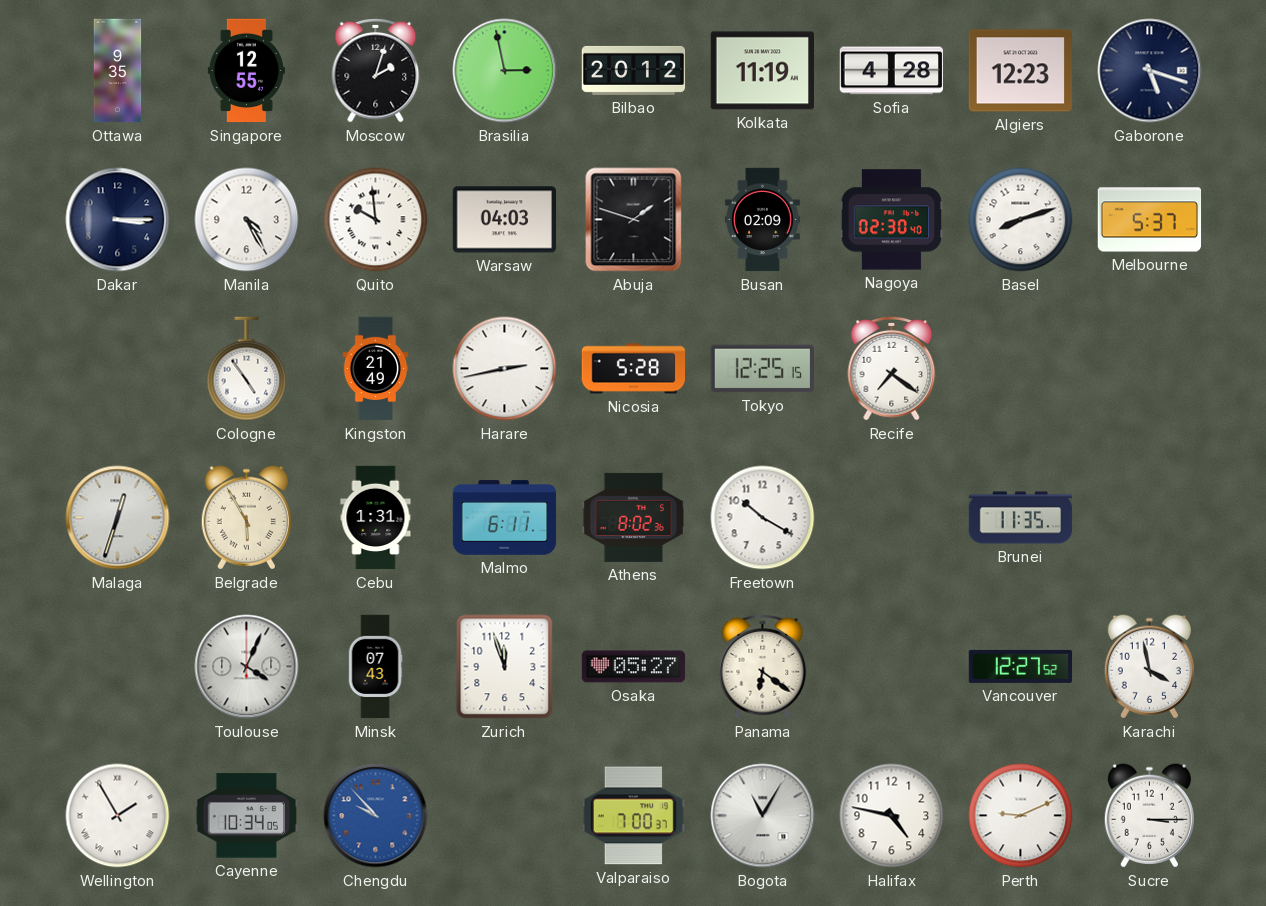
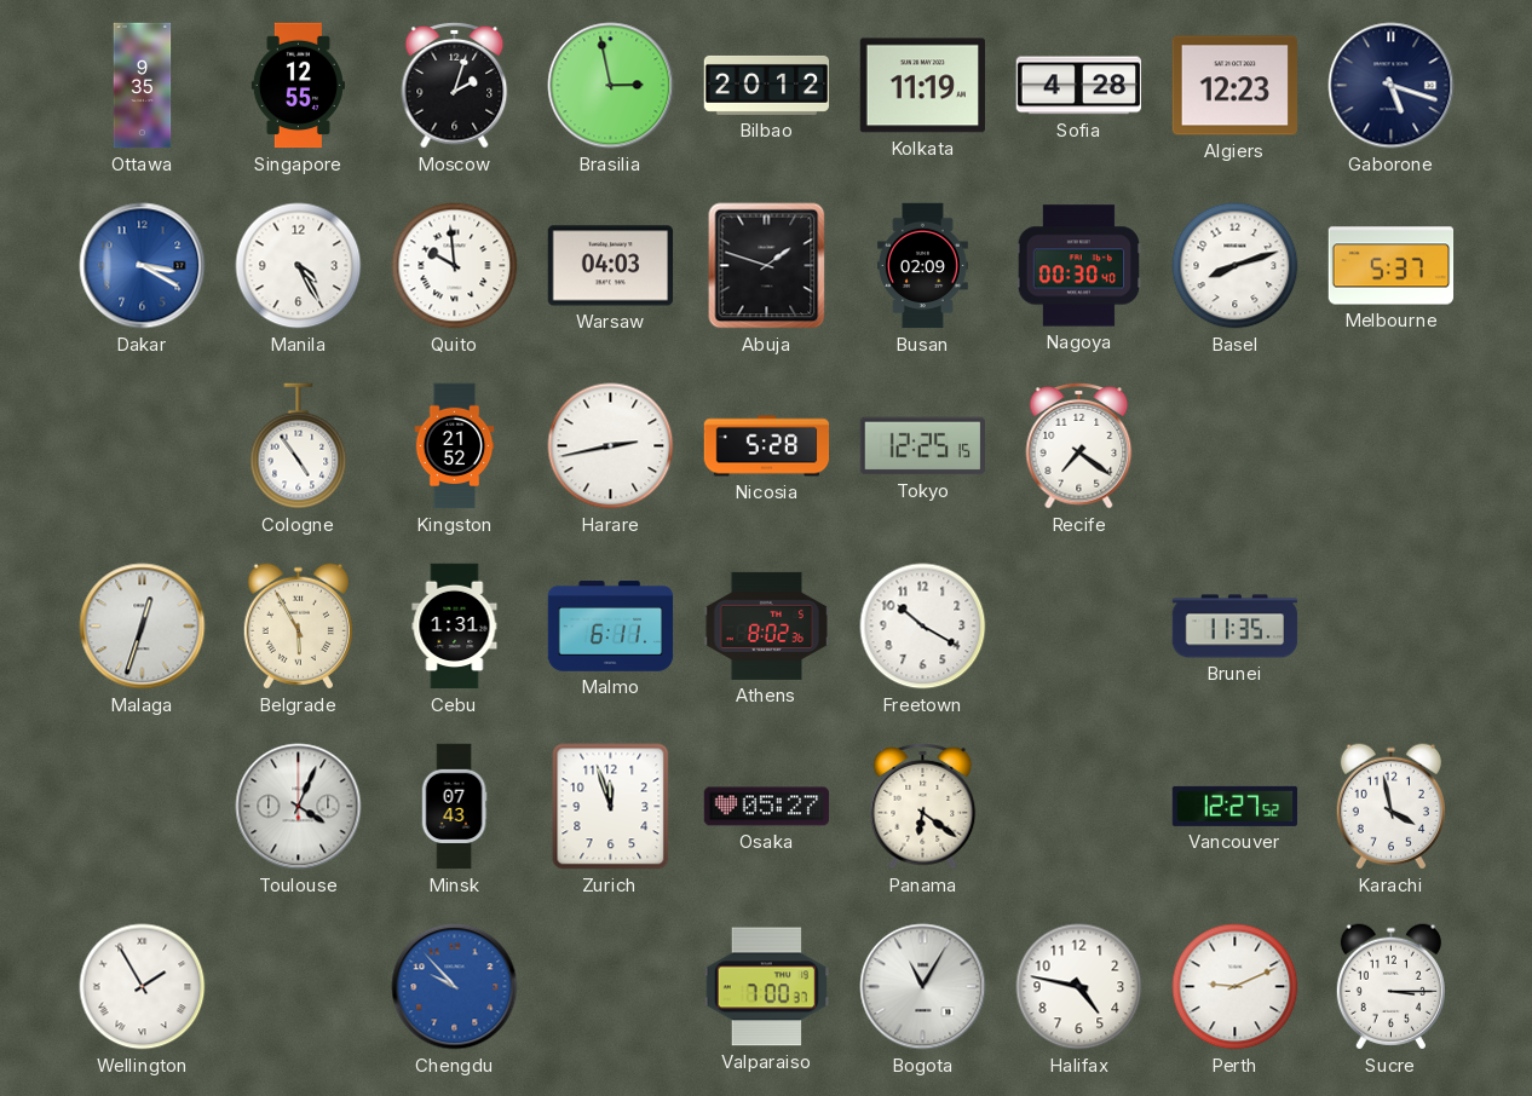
Dakar: 3:15 -> 3:20
Dakar dial: navy -> blue
Nagoya: 02:30 -> 00:30
Kingston: 21:49 -> 21:52
Cayenne: 10:34 -> none
